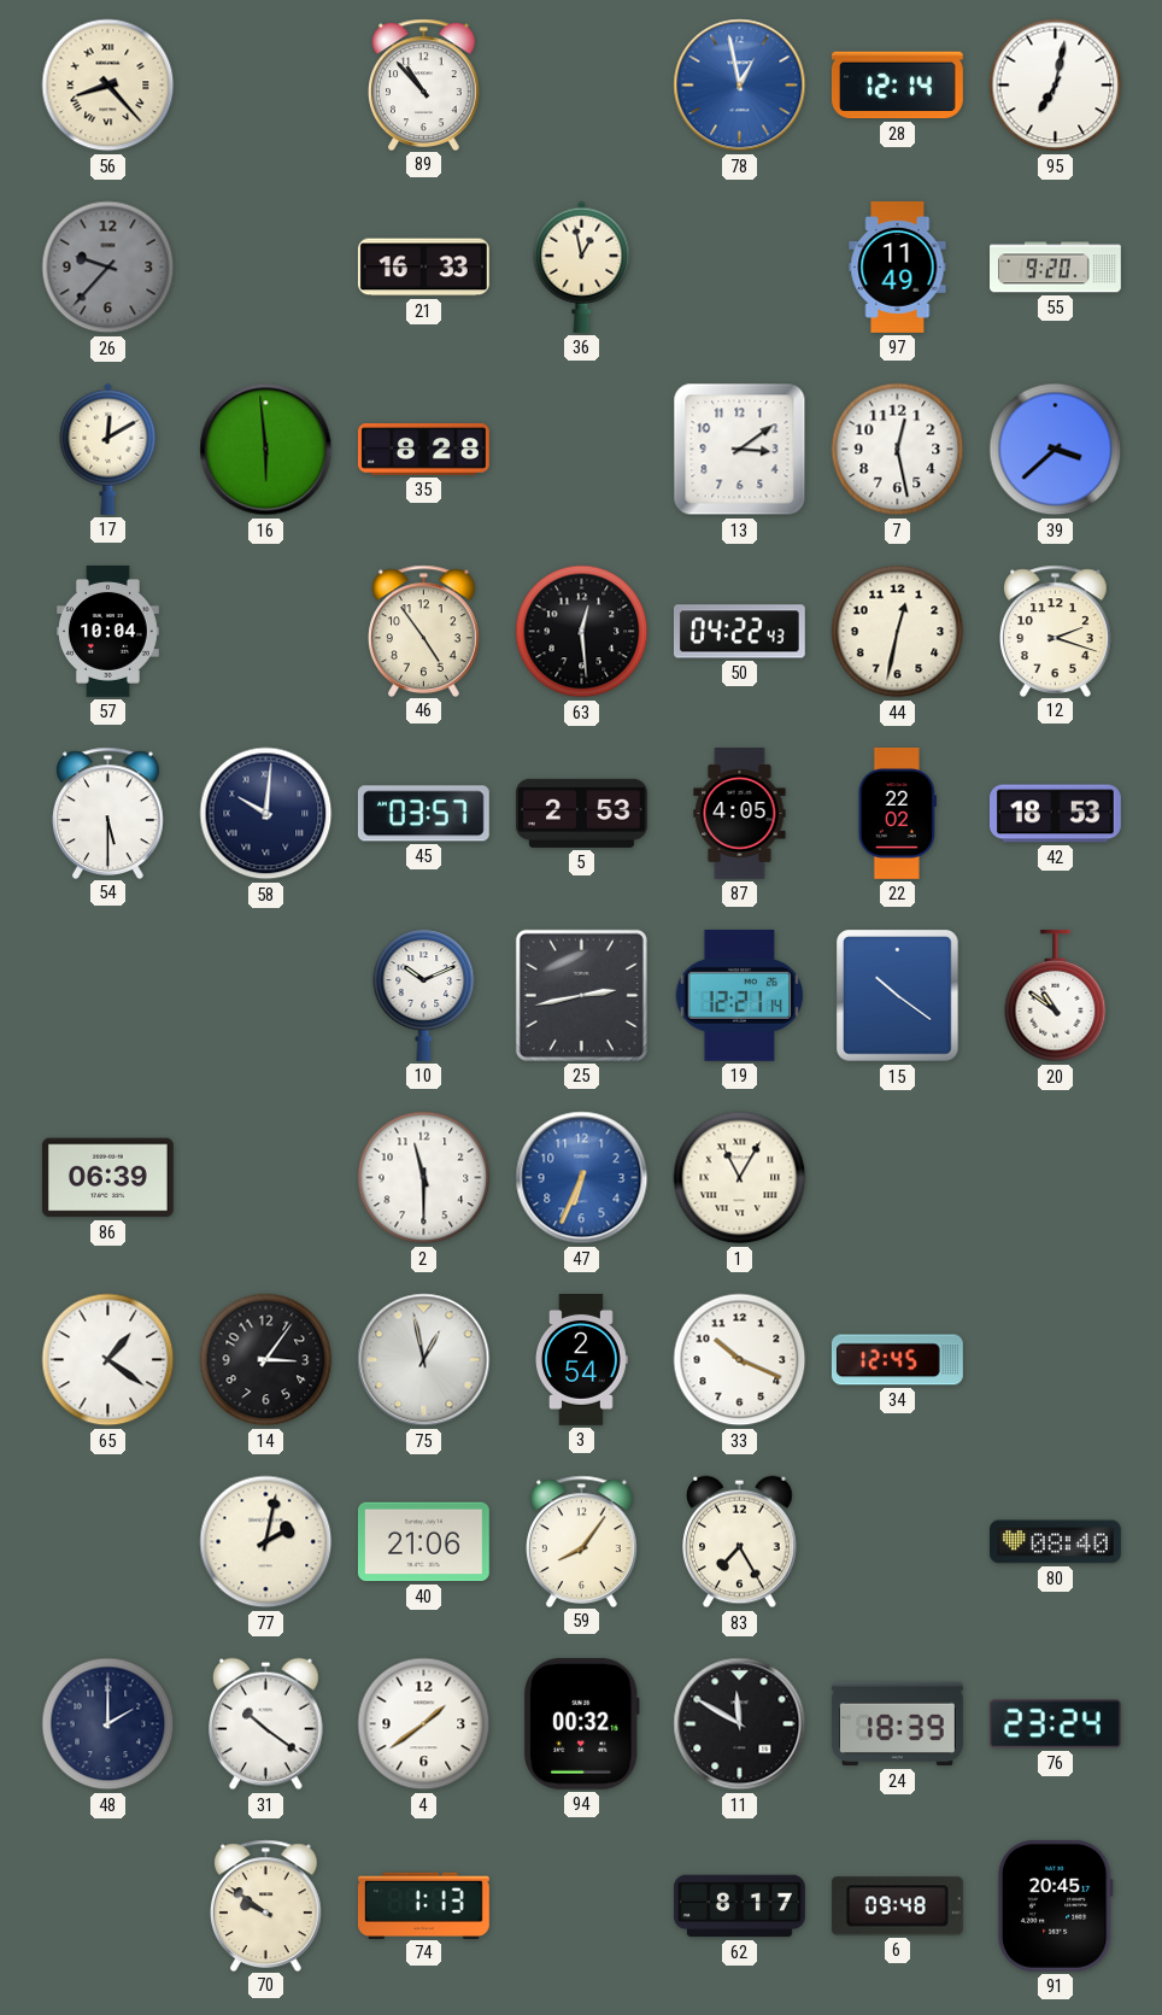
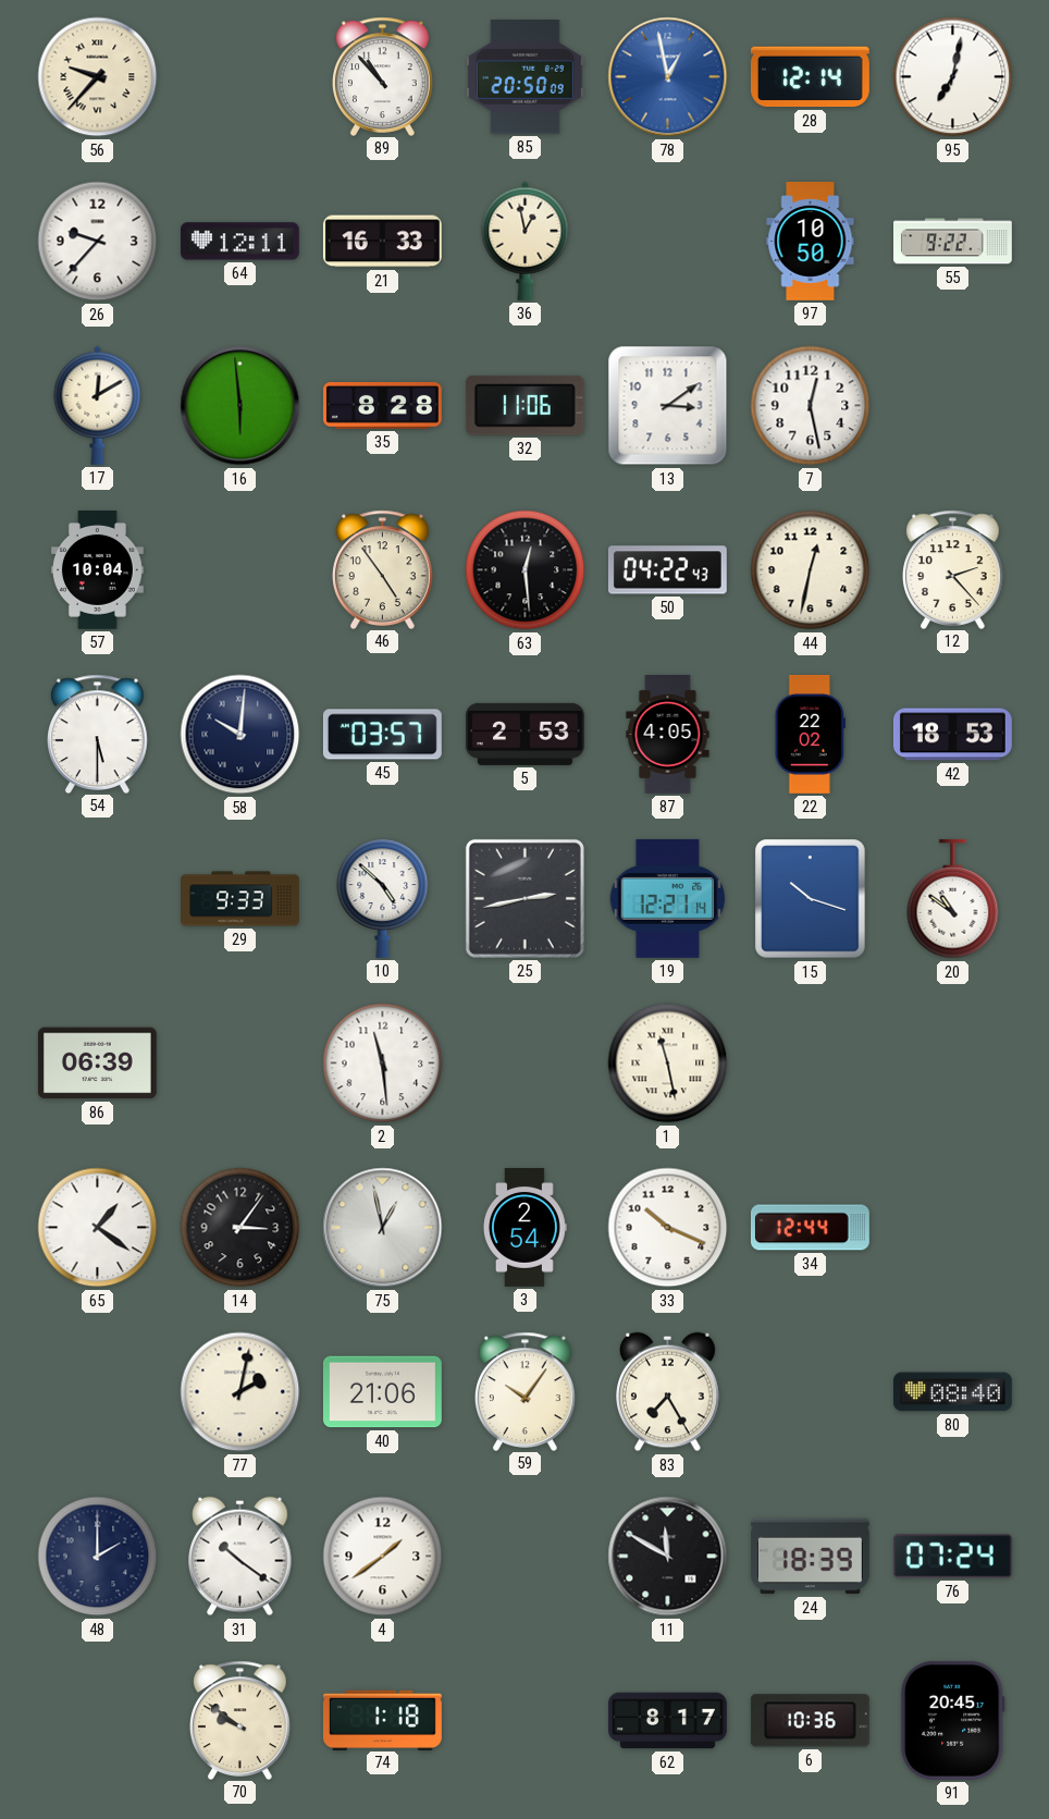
56: 8:23 -> 9:37
85: none -> 20:50
26 dial: grey -> white
64: none -> 12:11
97: 11:49 -> 10:50
55: 9:20 -> 9:22
32: none -> 11:06
39: 3:38 -> none
12: 2:18 -> 2:23
29: none -> 9:33
10: 10:11 -> 4:52
15: 10:21 -> 10:18
2: 11:30 -> 11:29
47: 6:34 -> none
1: 11:05 -> 11:28
34: 12:45 -> 12:44
59: 8:06 -> 10:06
94: 00:32 -> none
76: 23:24 -> 07:24
74: 1:13 -> 1:18
6: 09:48 -> 10:36
